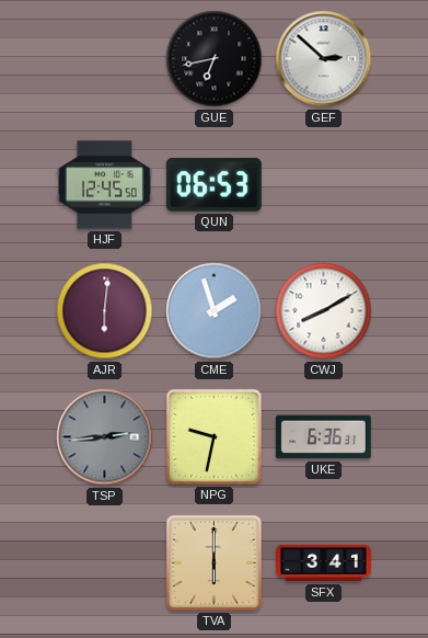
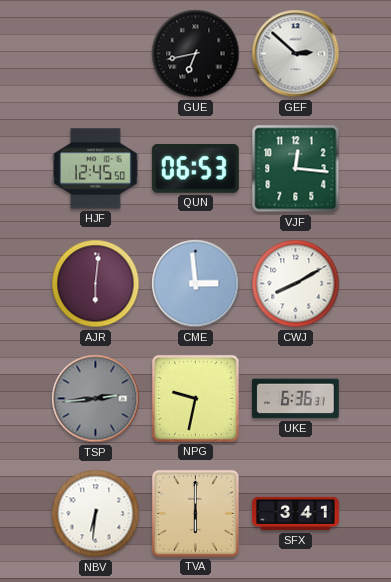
VJF: none -> 12:16
CME: 1:57 -> 2:59
NBV: none -> 6:31
